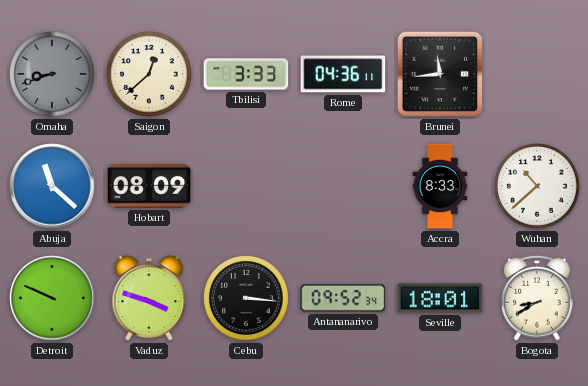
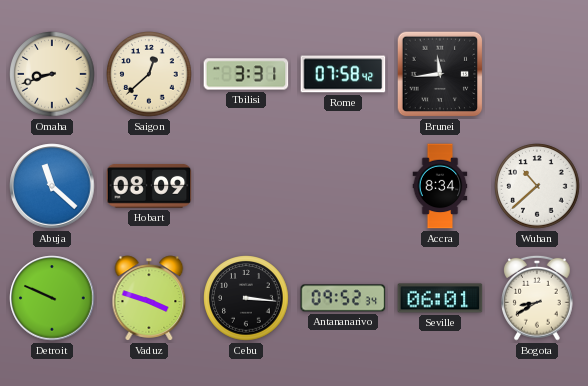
Omaha dial: grey -> cream
Tbilisi: 3:33 -> 3:31
Rome: 04:36 -> 07:58
Accra: 8:33 -> 8:34
Seville: 18:01 -> 06:01
